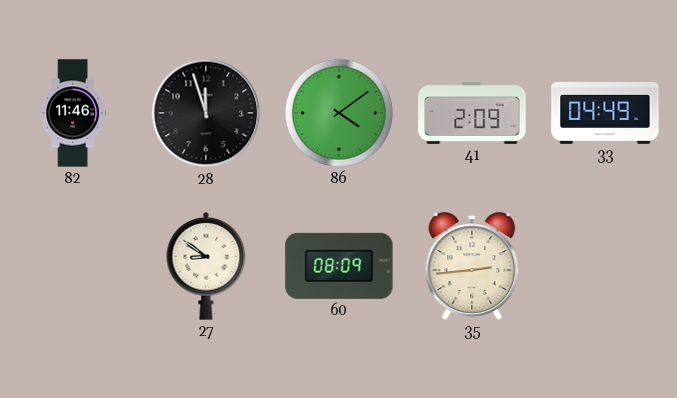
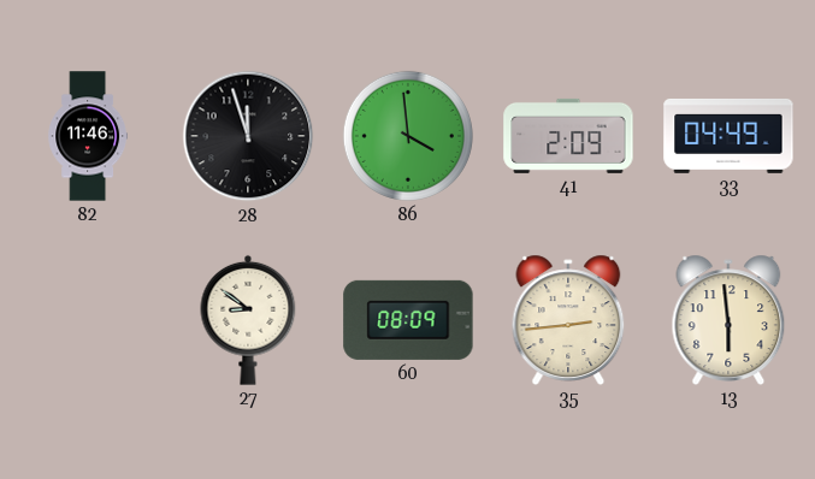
86: 4:09 -> 3:59
13: none -> 5:59
